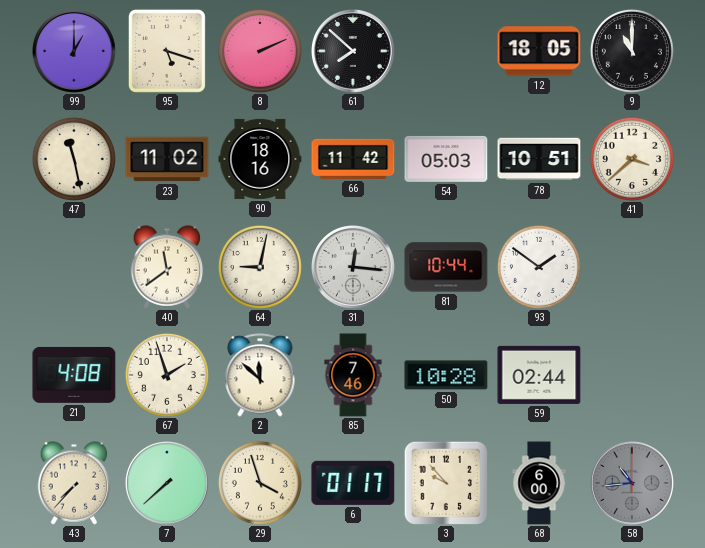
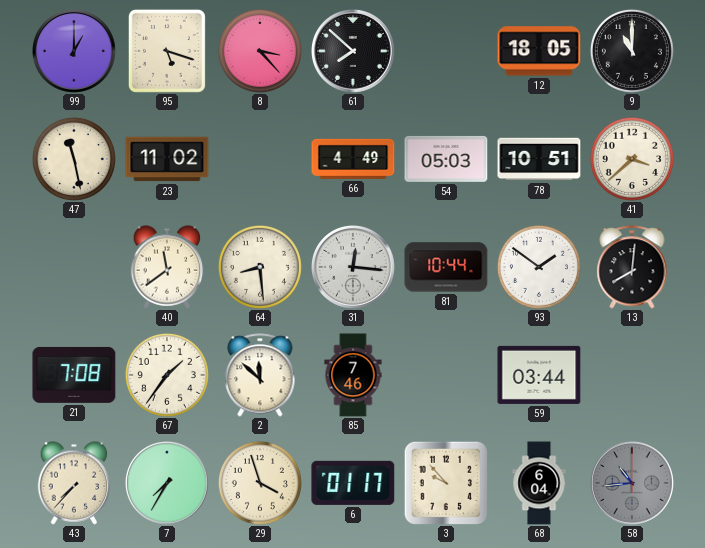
8: 2:11 -> 3:23
90: 18:16 -> none
66: 11:42 -> 4:49
64: 9:02 -> 8:29
13: none -> 8:01
21: 4:08 -> 7:08
67: 1:57 -> 1:36
50: 10:28 -> none
59: 02:44 -> 03:44
7: 7:38 -> 7:35
68: 6:00 -> 6:04
